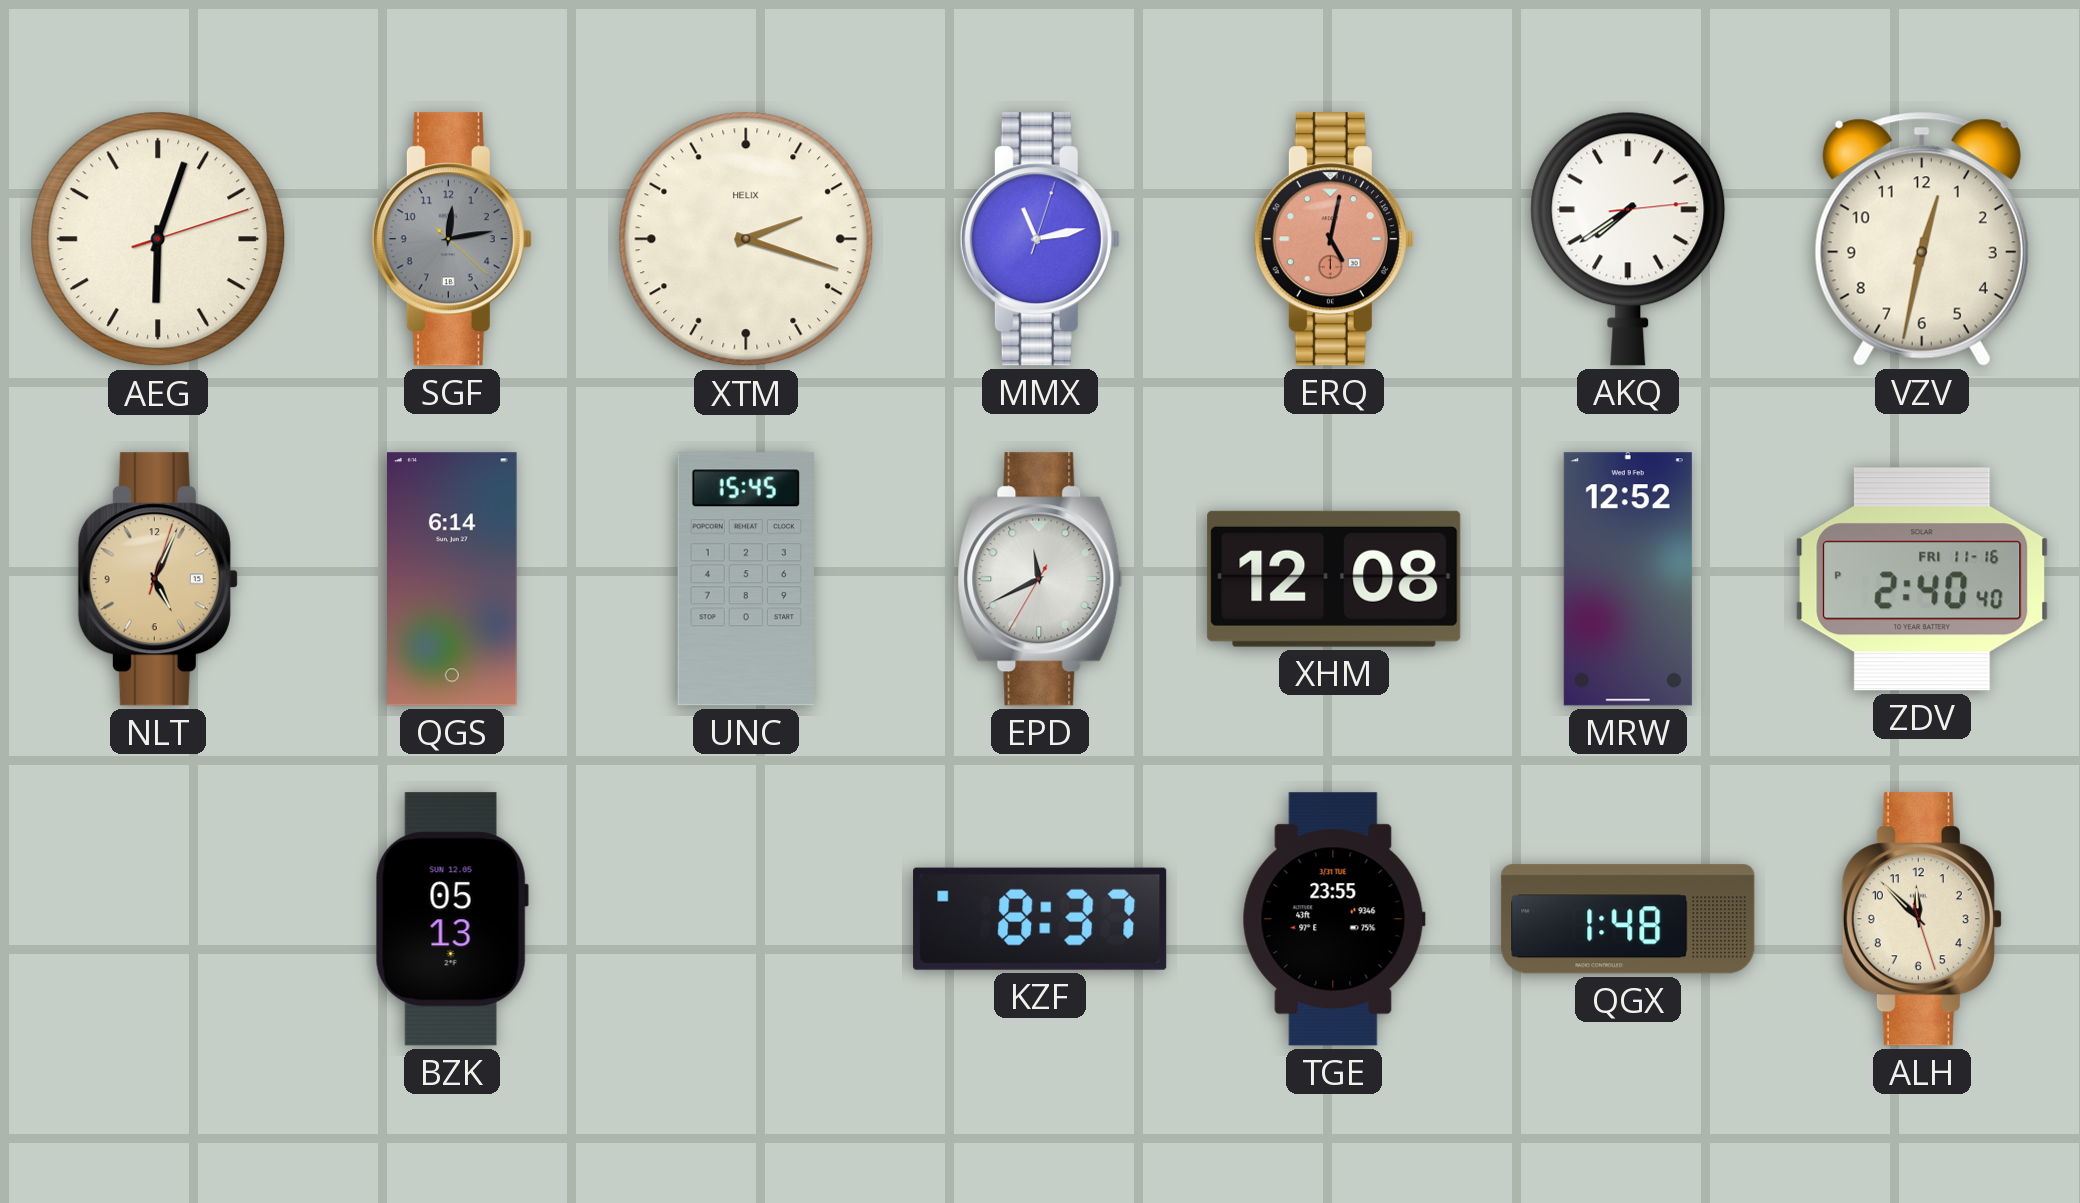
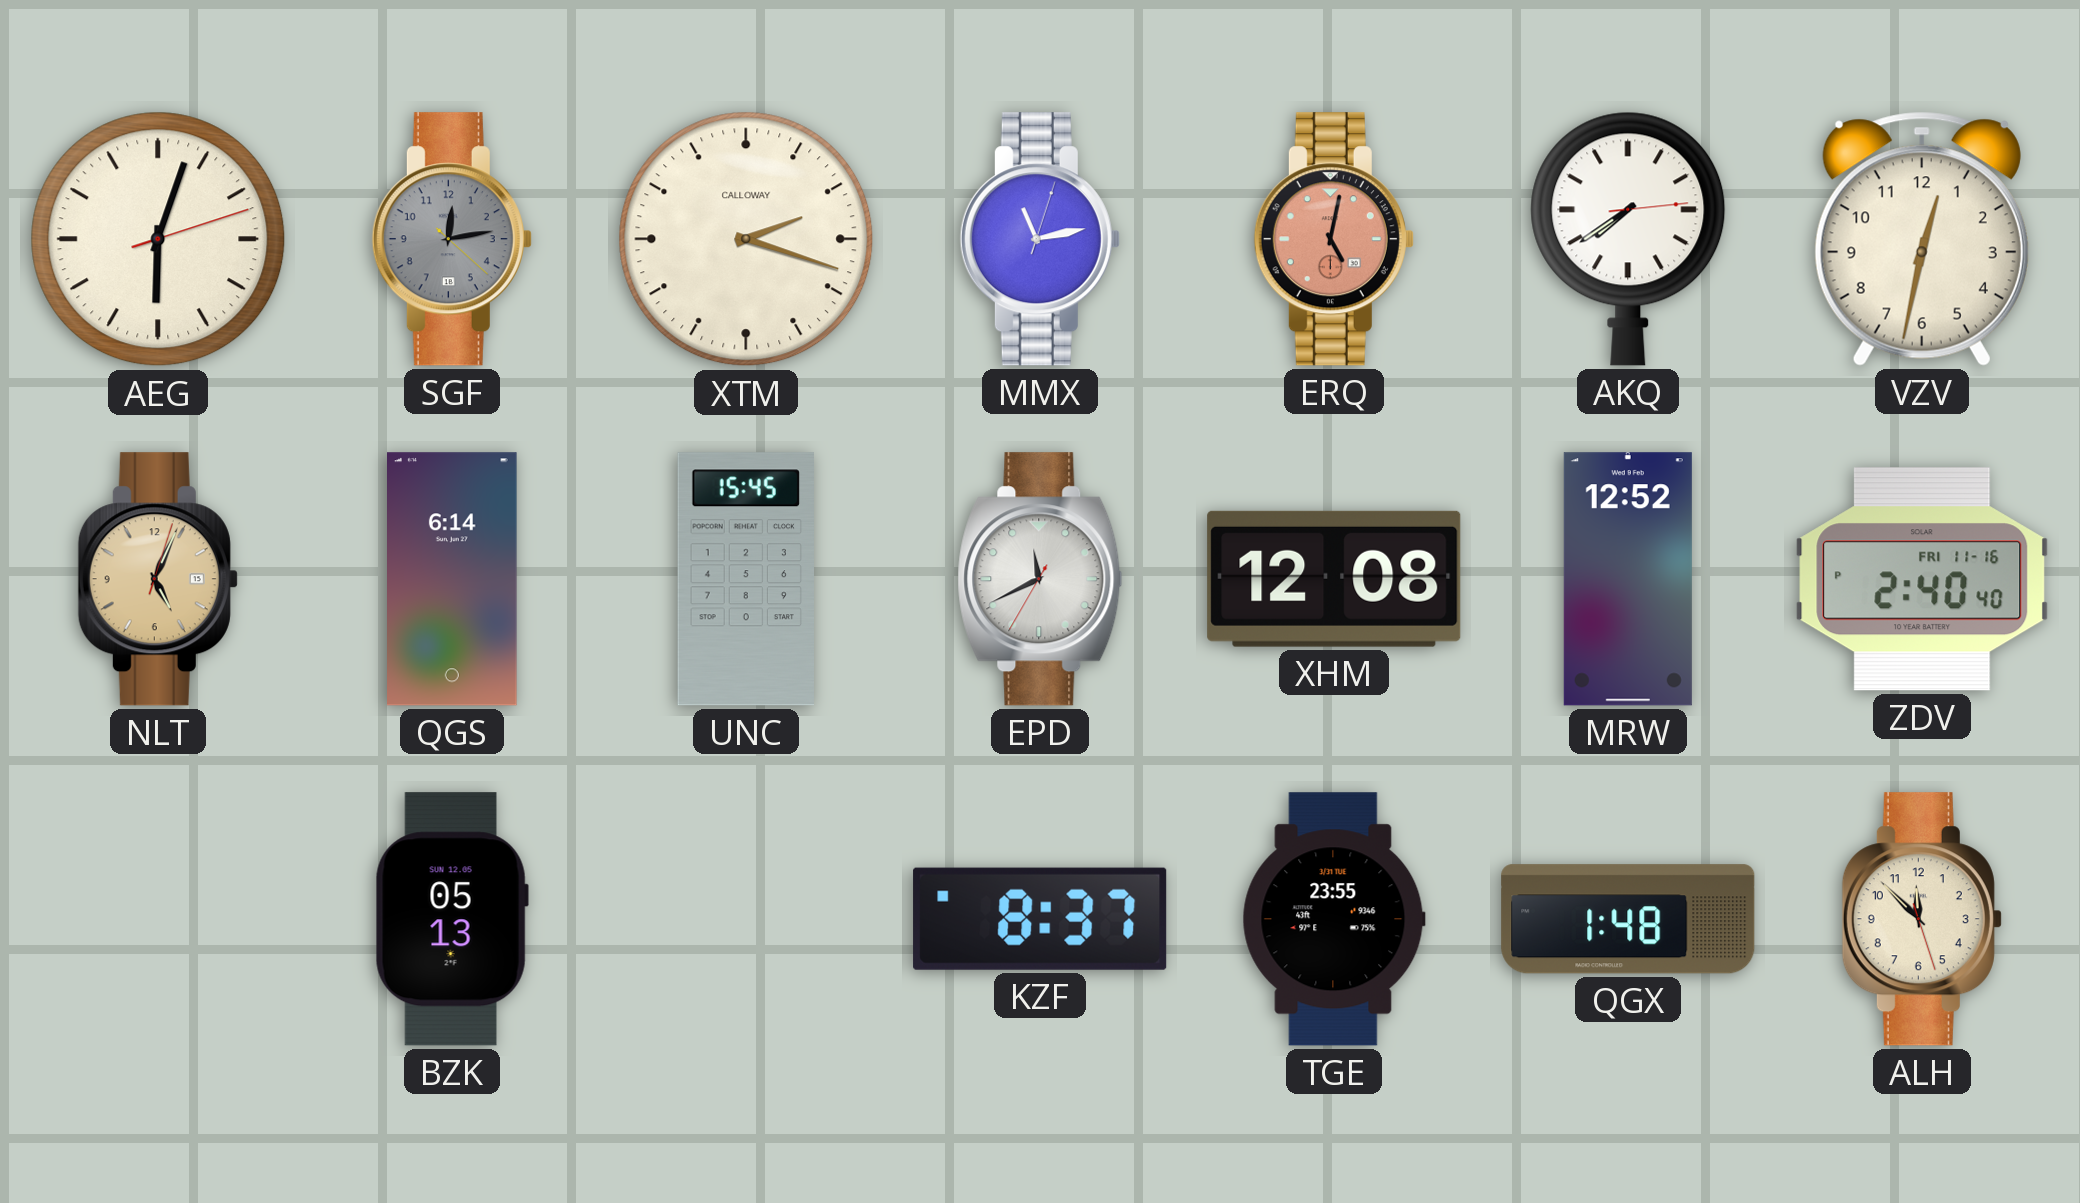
XTM brand: HELIX -> CALLOWAY
